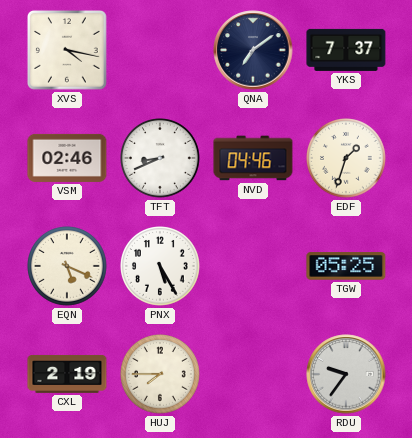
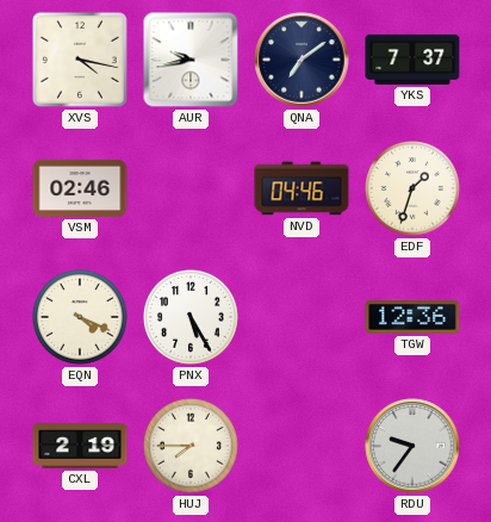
AUR: none -> 9:43
TFT: 8:41 -> none
EQN: 5:19 -> 4:19
TGW: 05:25 -> 12:36
